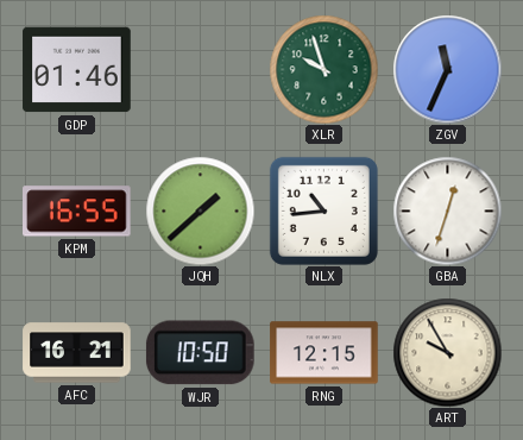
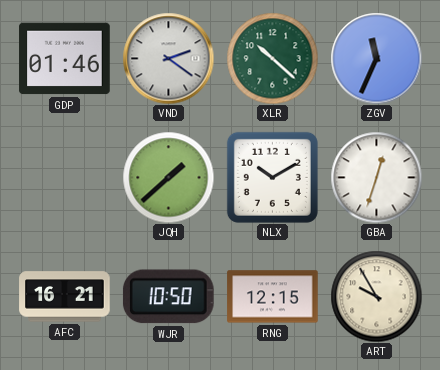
VND: none -> 2:21
XLR: 9:57 -> 10:22
KPM: 16:55 -> none
NLX: 10:44 -> 10:10
